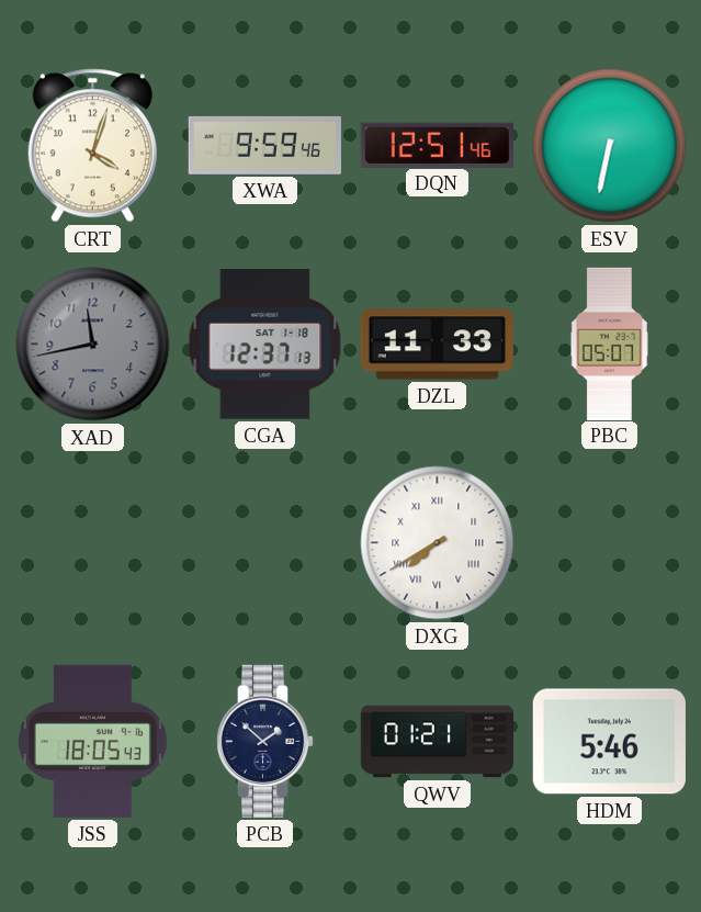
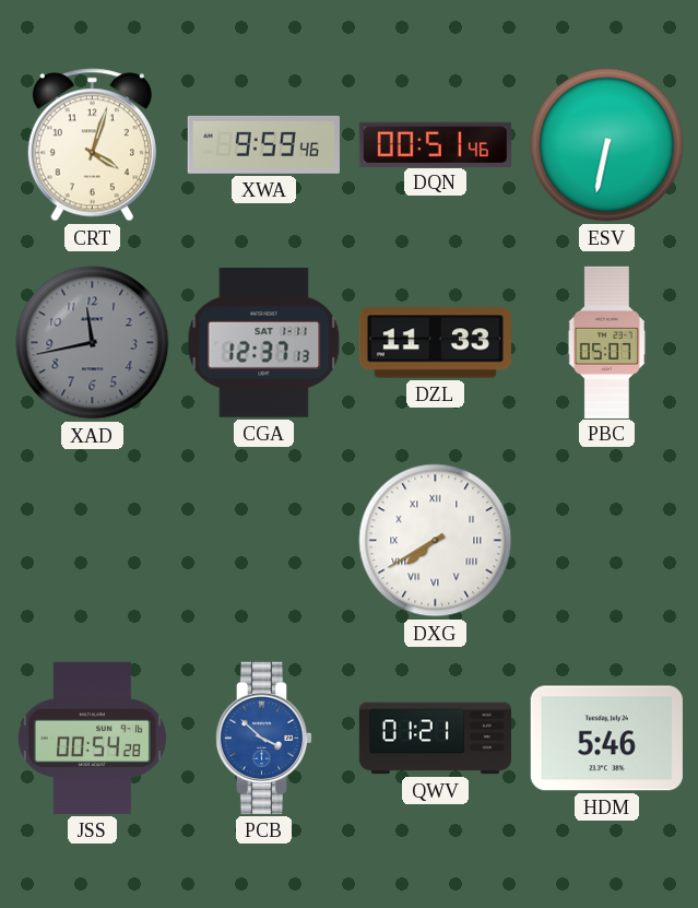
DQN: 12:51 -> 00:51
CGA date: SAT 1-18 -> SAT 1-11
JSS: 18:05 -> 00:54
PCB: 1:52 -> 3:52
PCB dial: navy -> blue
